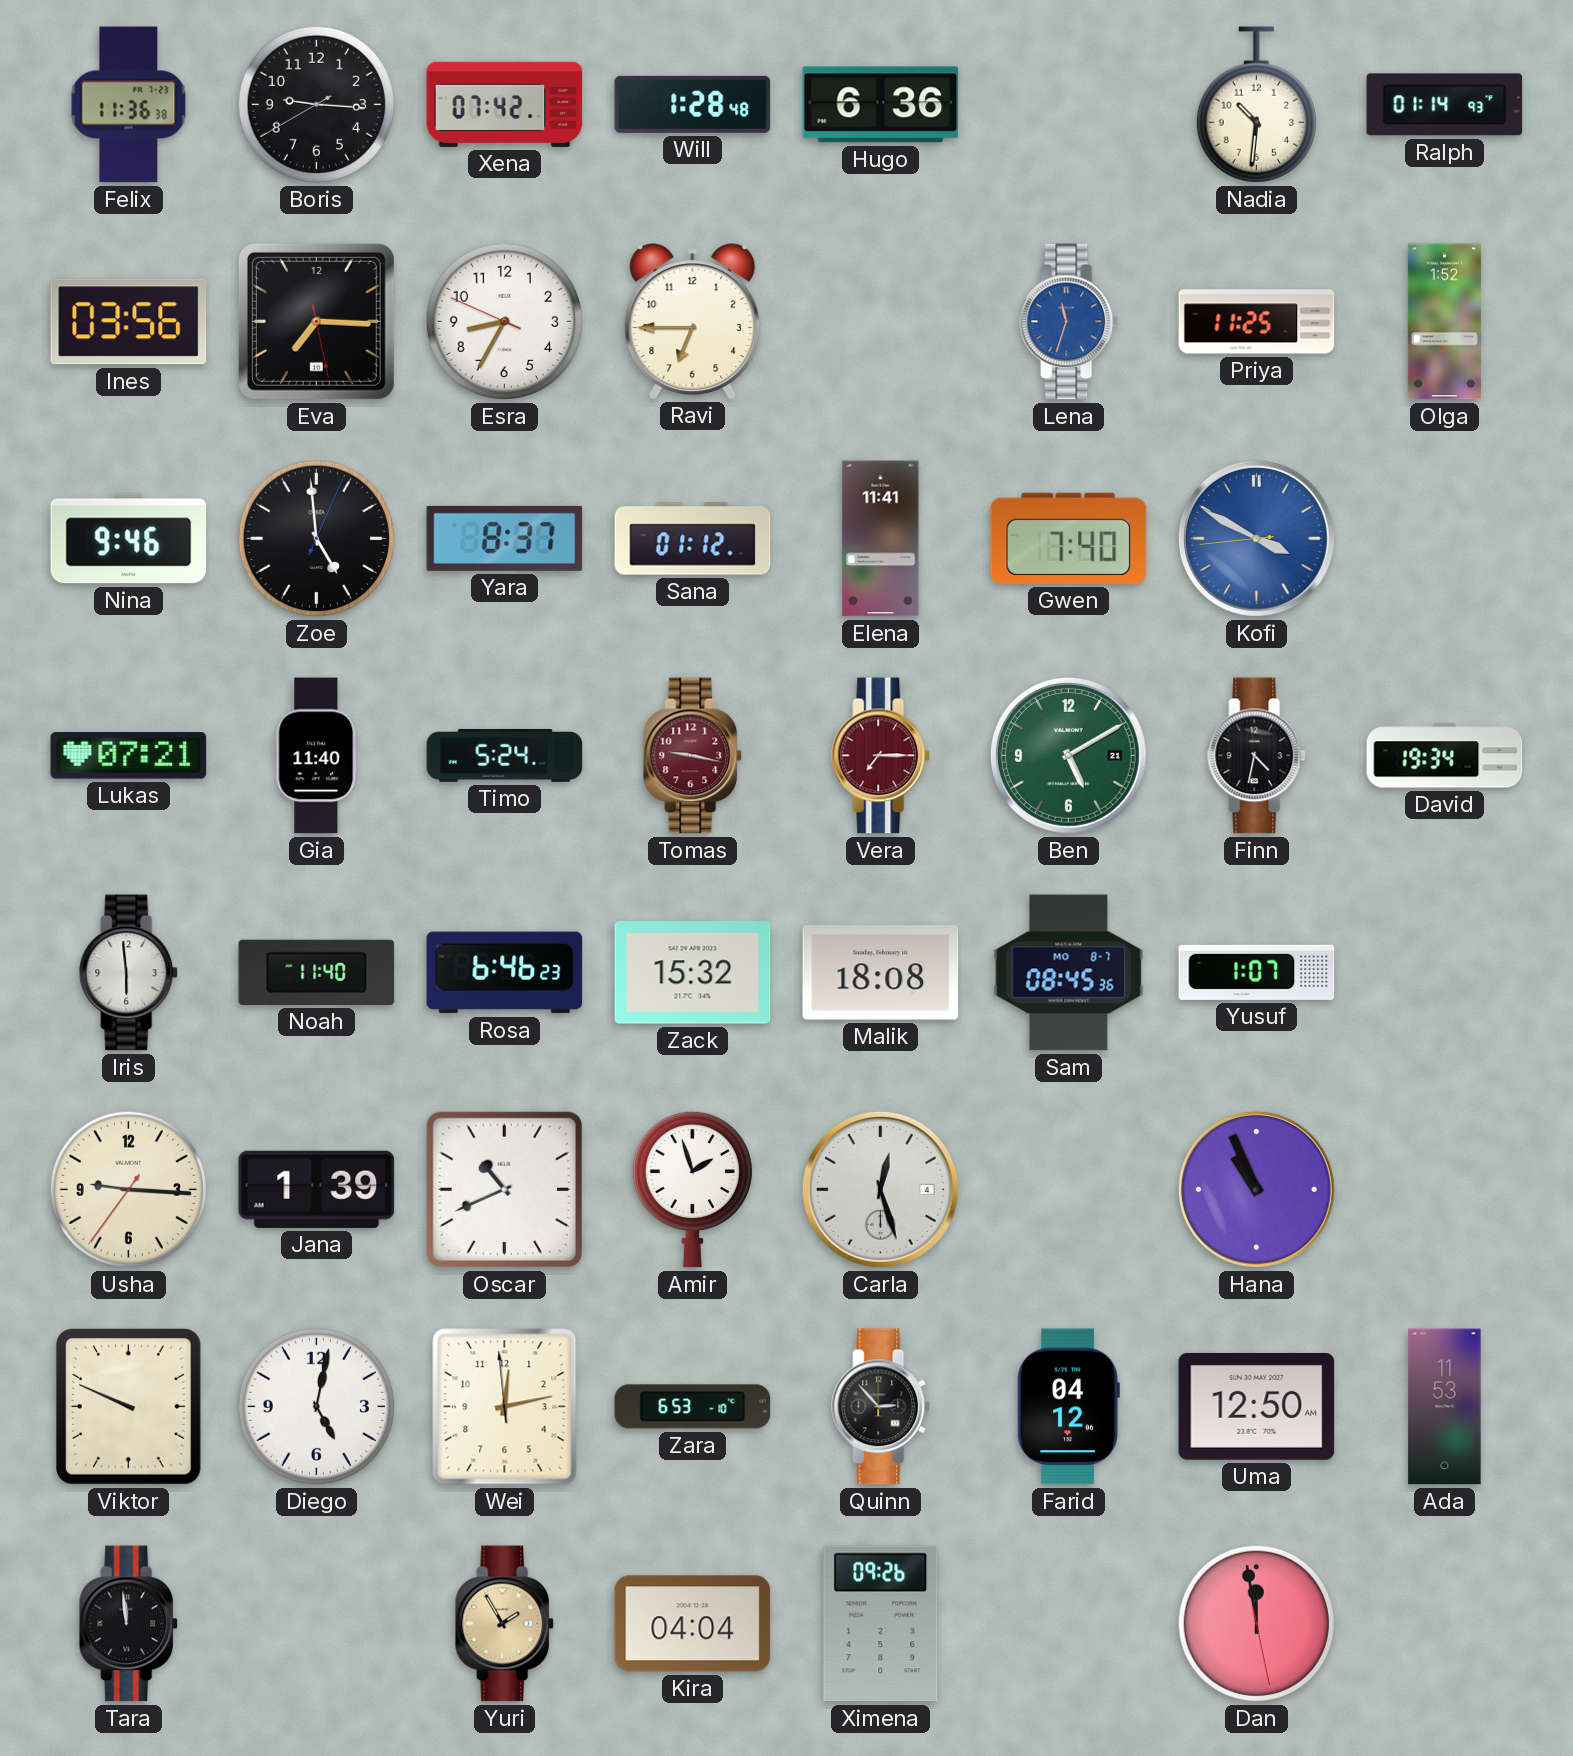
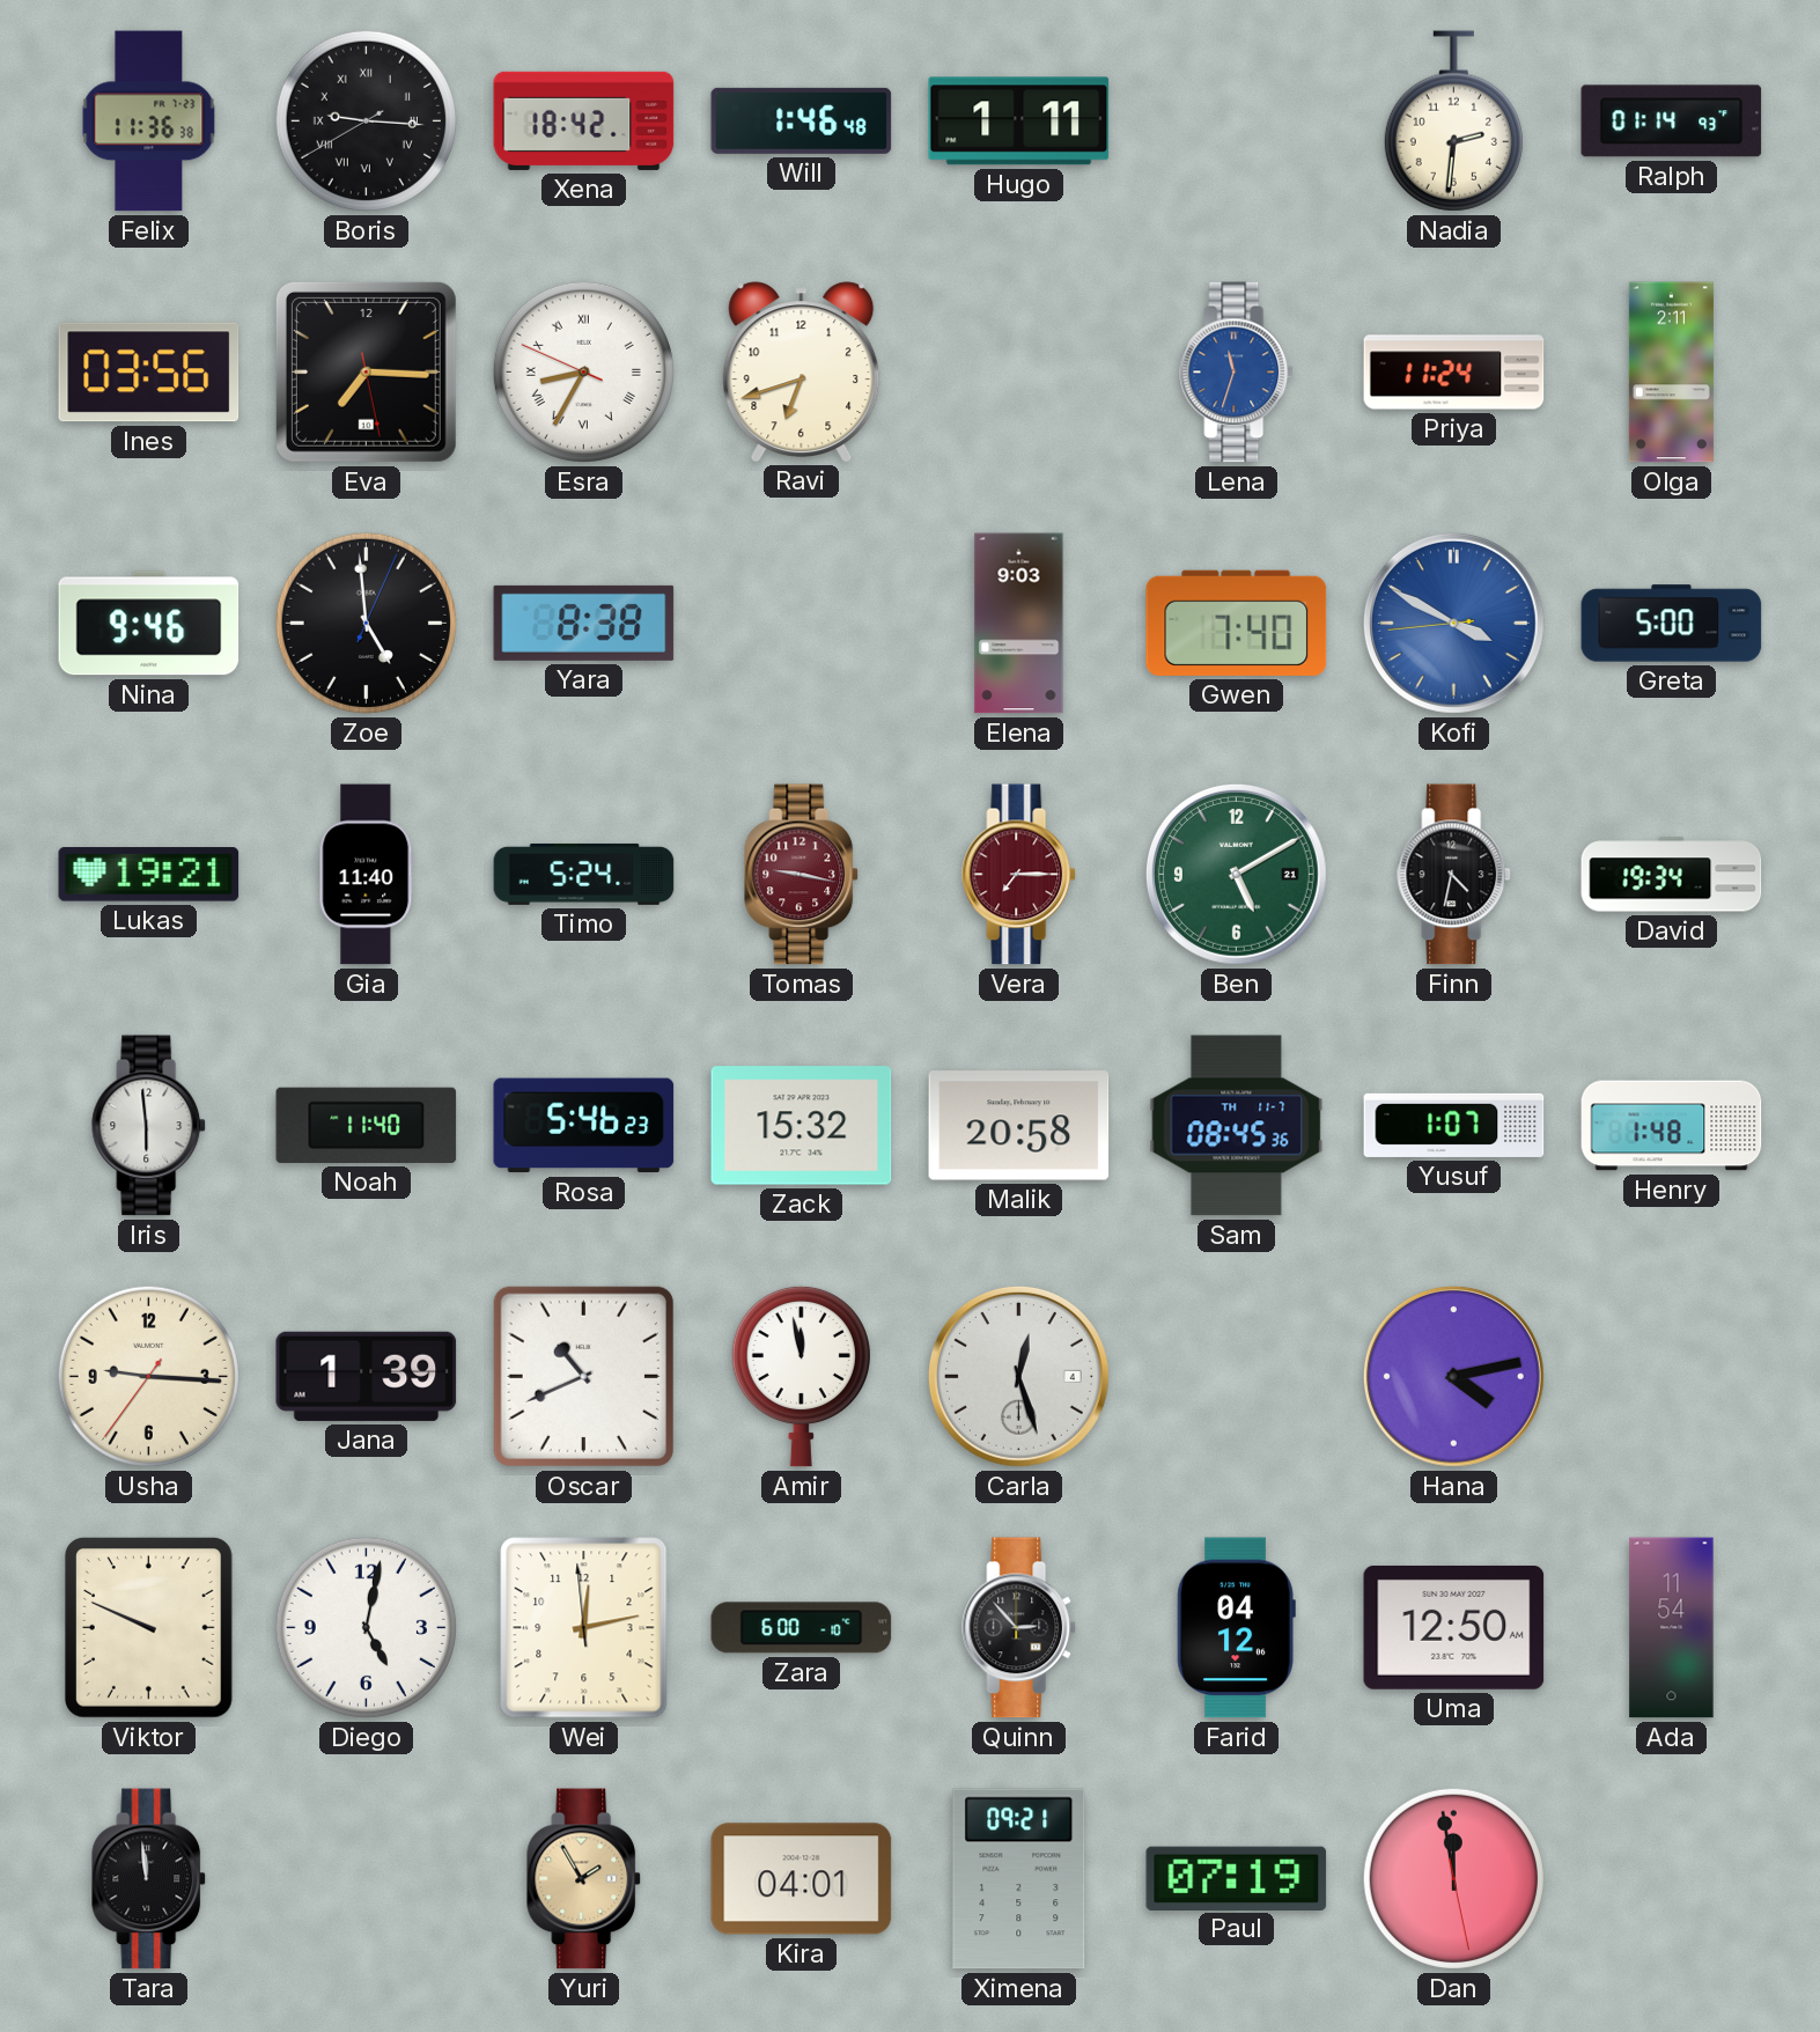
Boris numerals: Arabic -> Roman
Xena: 07:42 -> 18:42
Will: 1:28 -> 1:46
Hugo: 6:36 -> 1:11
Nadia: 10:31 -> 2:31
Esra numerals: Arabic -> Roman
Ravi: 6:45 -> 6:42
Priya: 11:25 -> 11:24
Olga: 1:52 -> 2:11
Yara: 8:37 -> 8:38
Sana: 01:12 -> none
Elena: 11:41 -> 9:03
Greta: none -> 5:00
Lukas: 07:21 -> 19:21
Rosa: 6:46 -> 5:46
Malik: 18:08 -> 20:58
Sam date: MO 8-7 -> TH 11-7
Henry: none -> 1:48
Amir: 1:57 -> 11:58
Hana: 10:56 -> 4:13
Zara: 6:53 -> 6:00
Ada: 11:53 -> 11:54
Kira: 04:04 -> 04:01
Ximena: 09:26 -> 09:21
Paul: none -> 07:19
